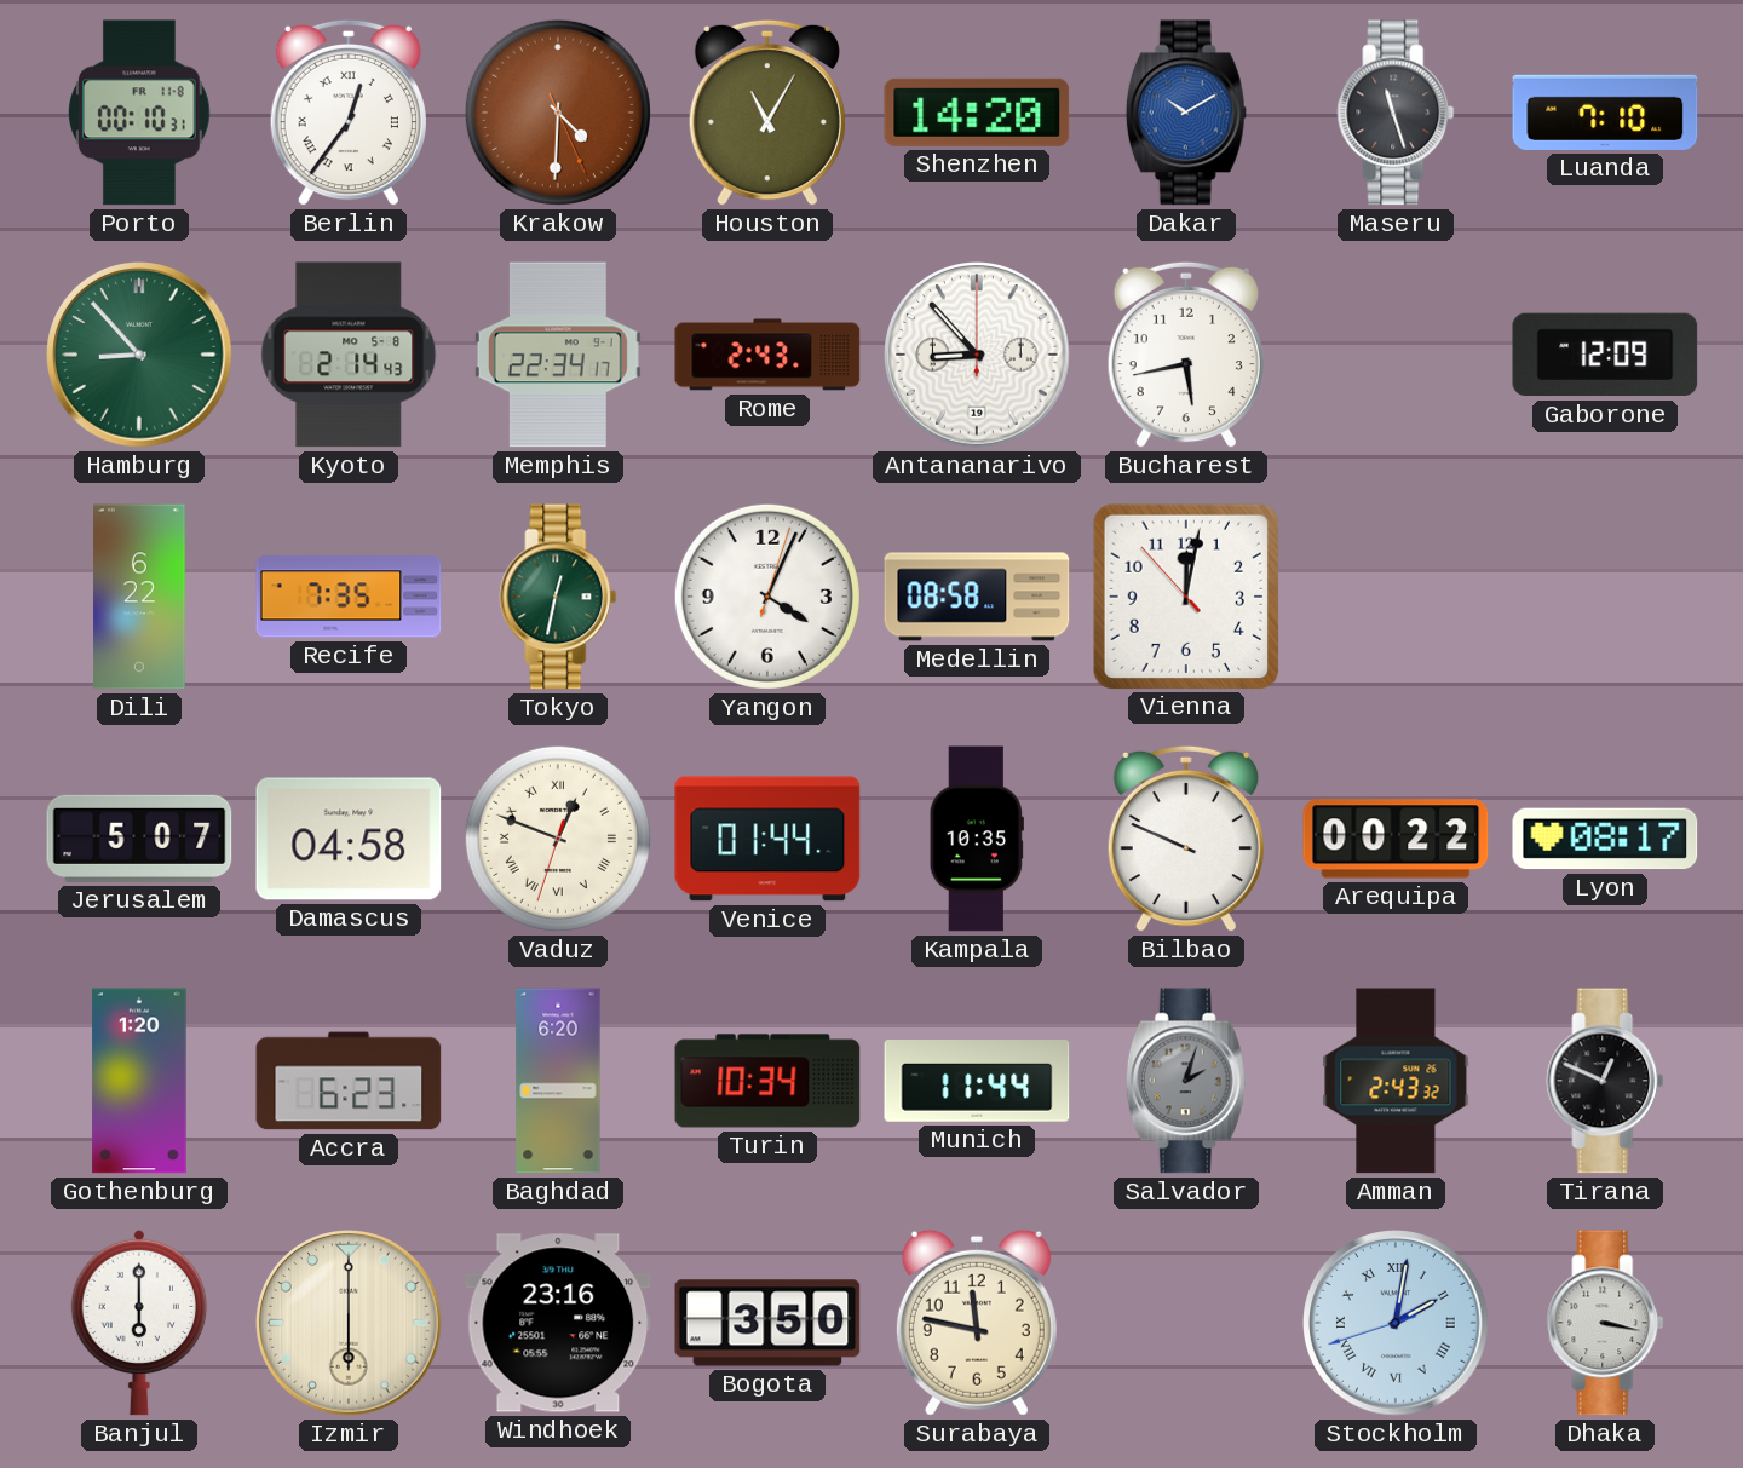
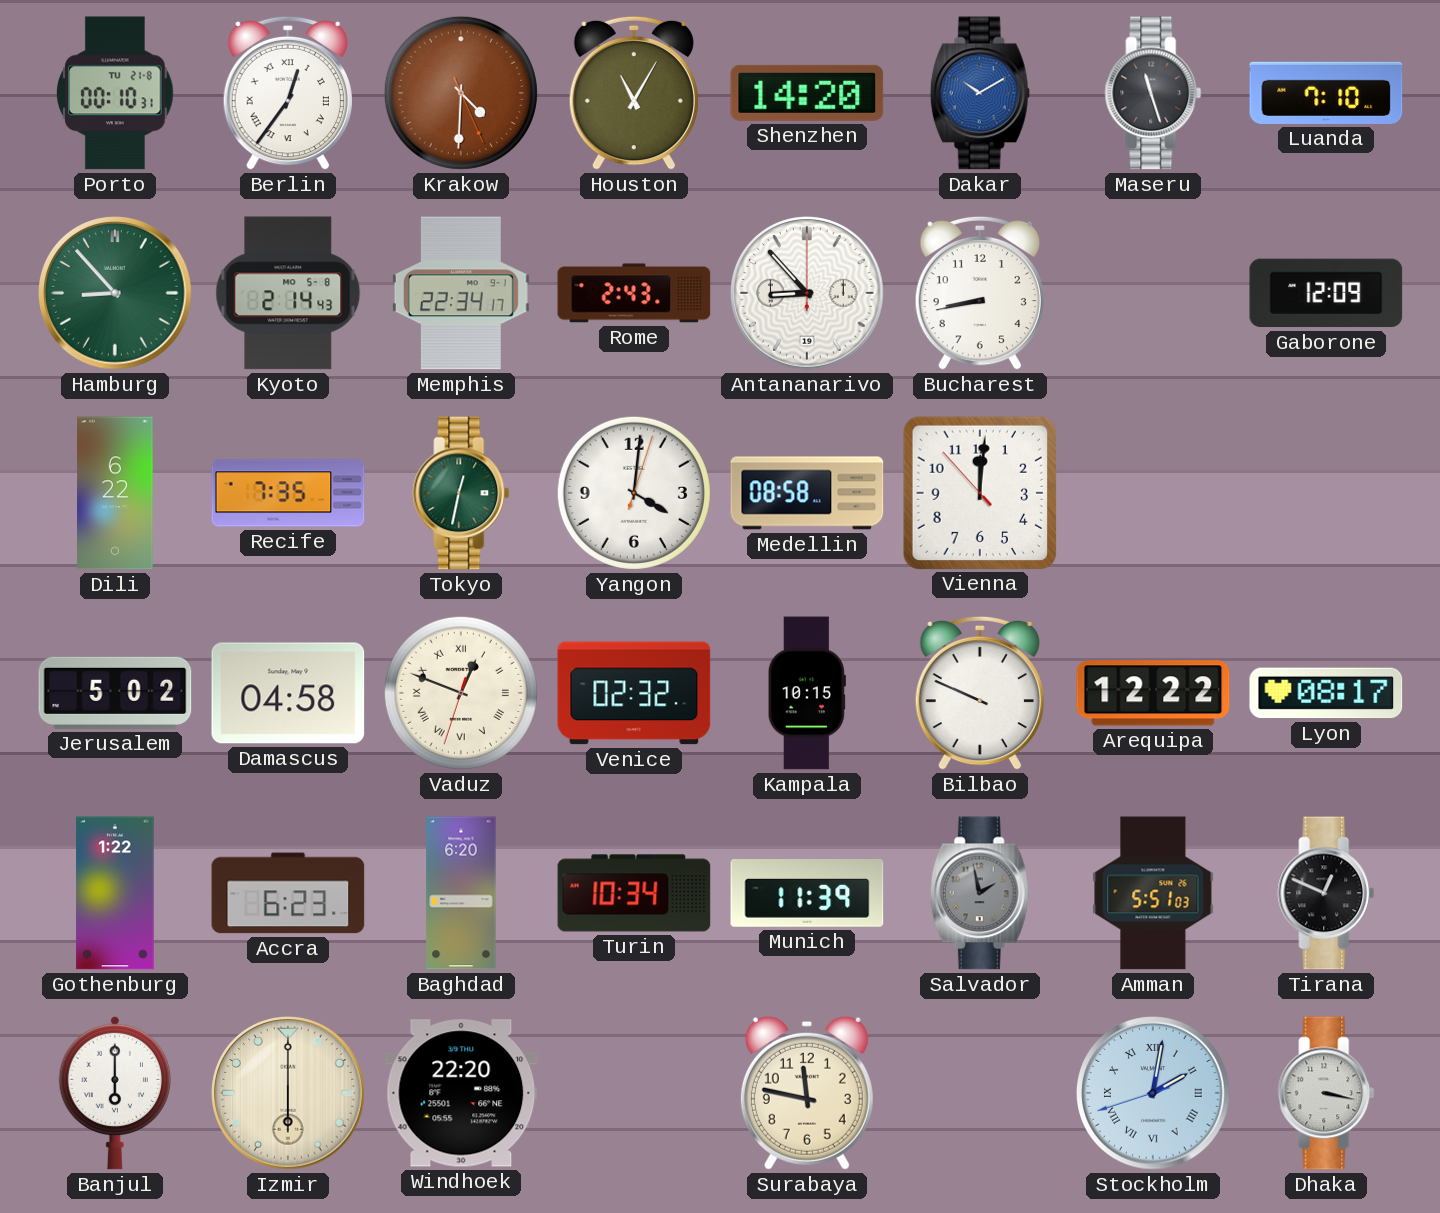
Porto date: FR 11-8 -> TU 21-8
Bucharest: 5:43 -> 8:43
Yangon: 4:04 -> 4:01
Vienna: 12:01 -> 12:00
Jerusalem: 5:07 -> 5:02
Venice: 01:44 -> 02:32
Kampala: 10:35 -> 10:15
Arequipa: 00:22 -> 12:22
Gothenburg: 1:20 -> 1:22
Munich: 11:44 -> 11:39
Salvador: 2:03 -> 1:58
Amman: 2:43 -> 5:51
Windhoek: 23:16 -> 22:20
Bogota: 3:50 -> none
